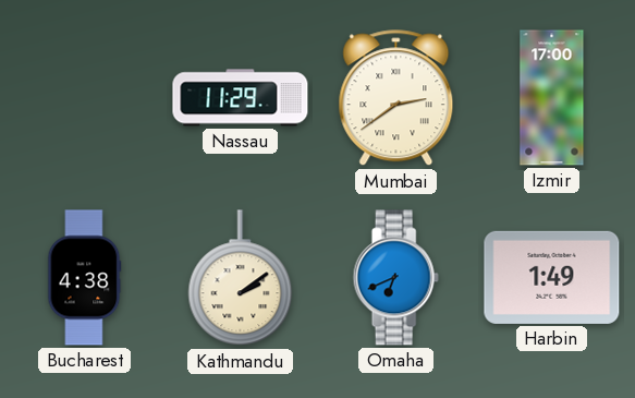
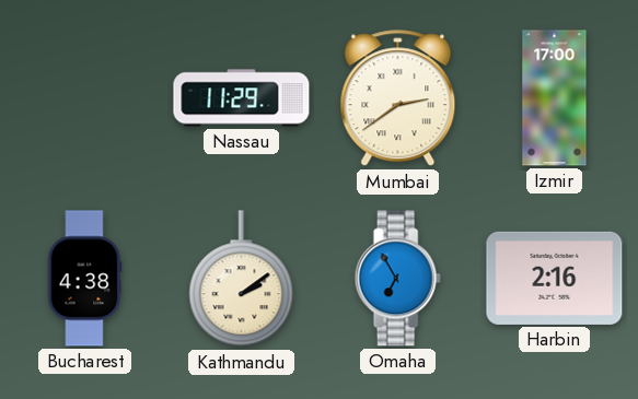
Omaha: 6:41 -> 6:55
Harbin: 1:49 -> 2:16
